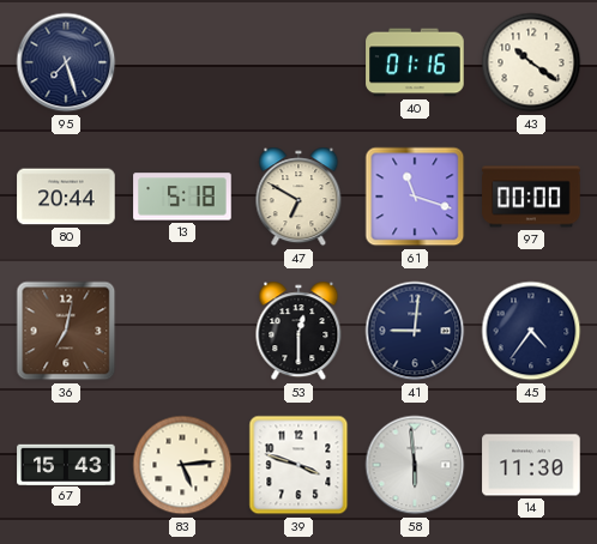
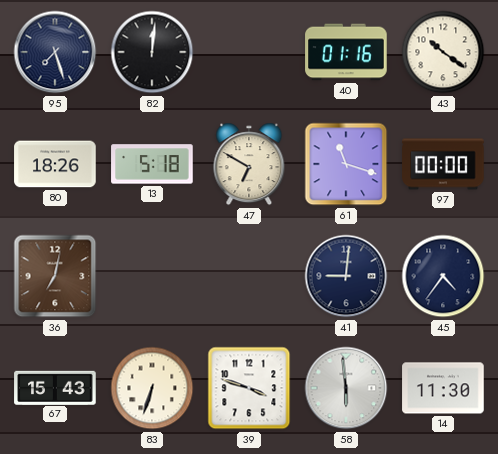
82: none -> 12:01
80: 20:44 -> 18:26
53: 12:30 -> none
83: 5:14 -> 6:33
